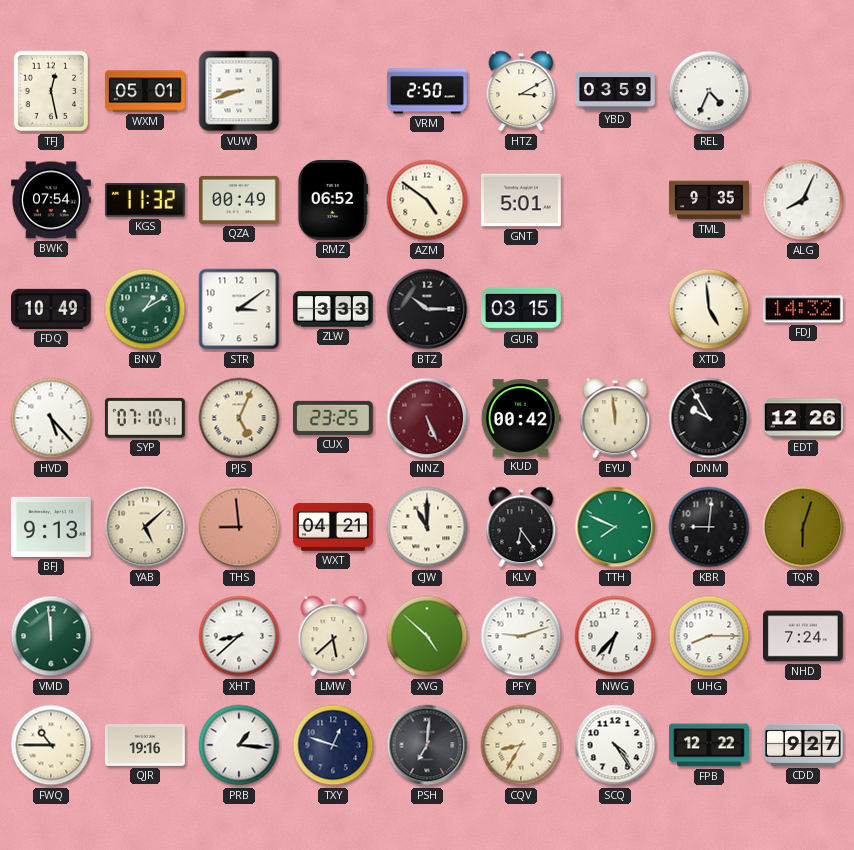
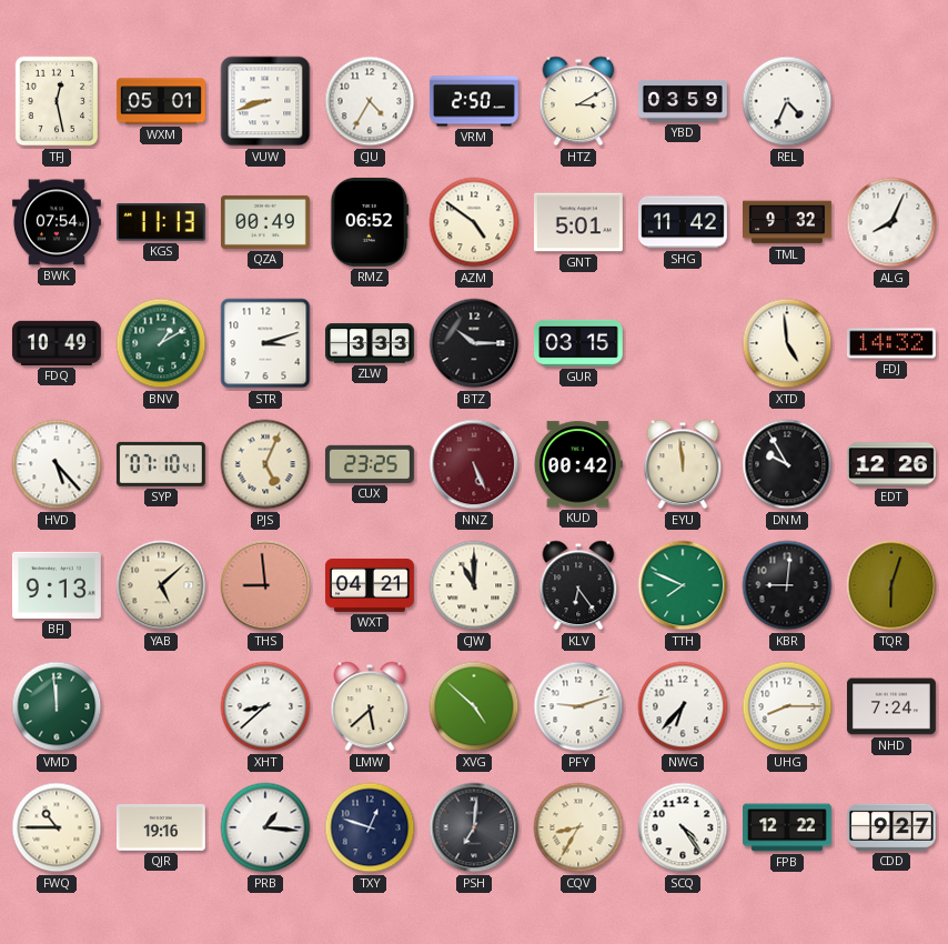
CJU: none -> 4:35
KGS: 11:32 -> 11:13
SHG: none -> 11:42
TML: 9:35 -> 9:32
STR: 3:09 -> 3:12
